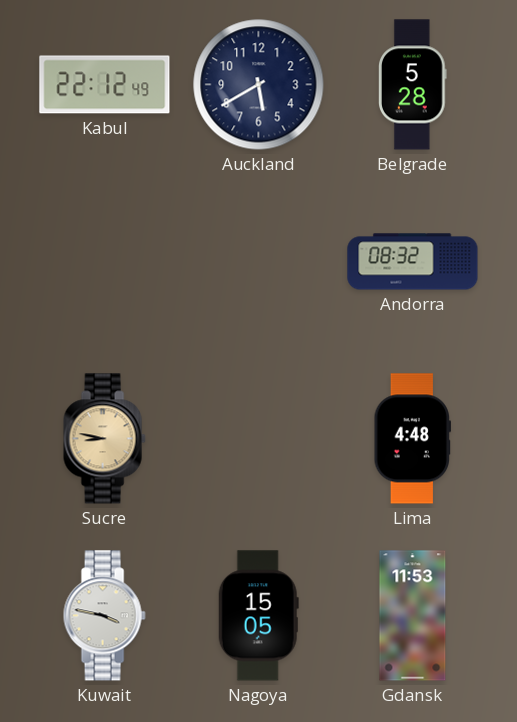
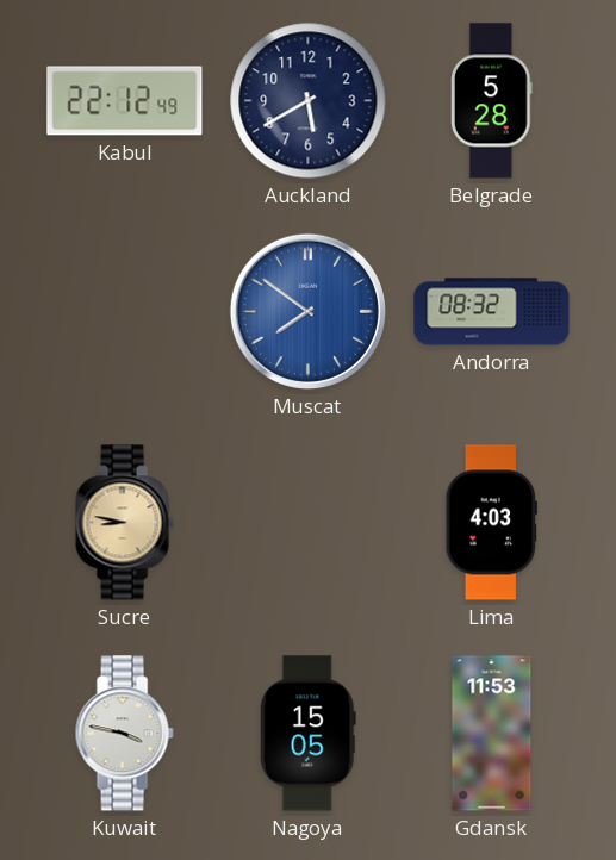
Muscat: none -> 7:51
Lima: 4:48 -> 4:03
